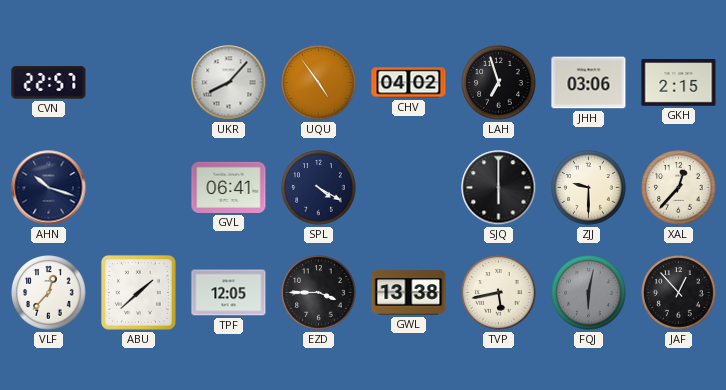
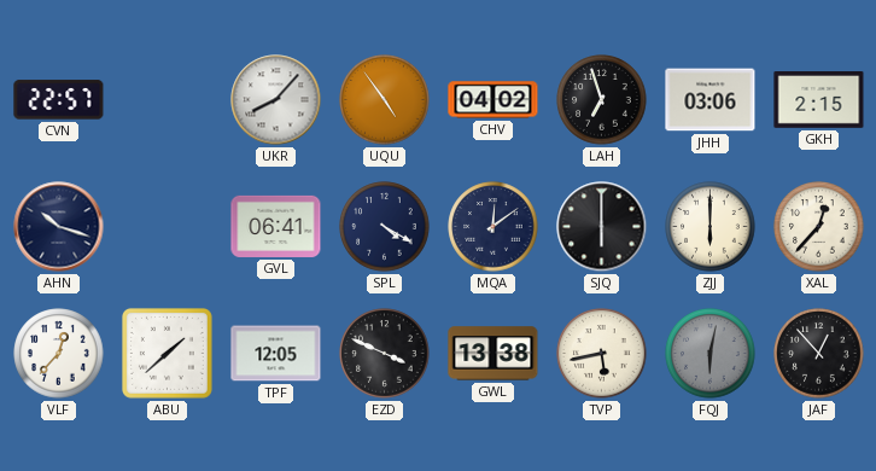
MQA: none -> 12:09
ZJJ: 9:30 -> 6:00
EZD: 3:45 -> 3:49
